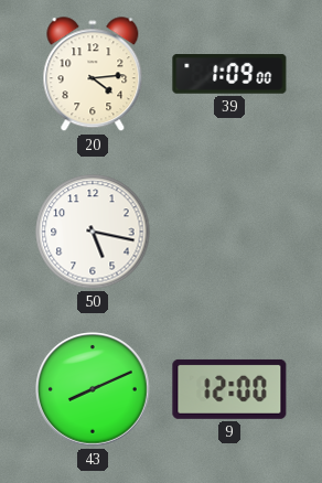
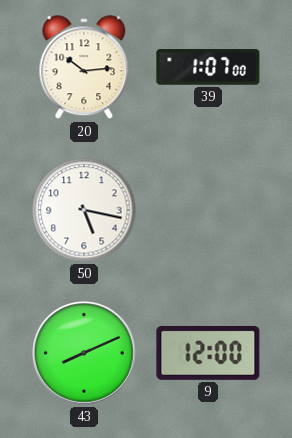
20: 4:14 -> 10:14
39: 1:09 -> 1:07
